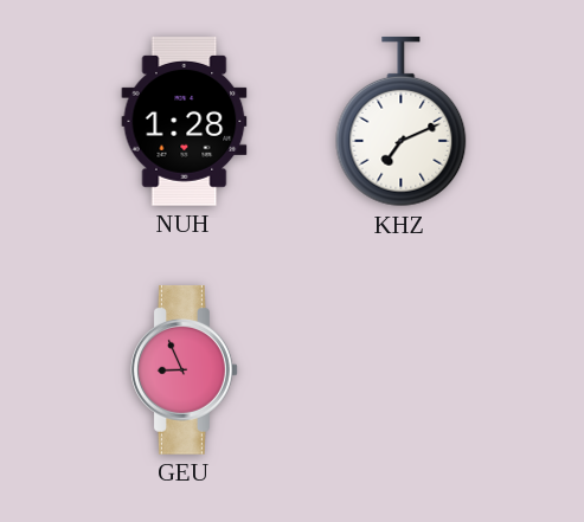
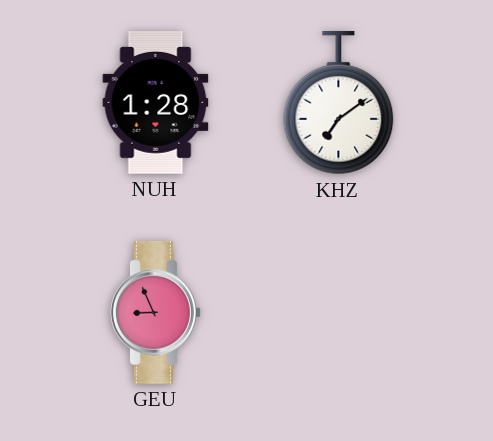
KHZ: 7:11 -> 7:09
